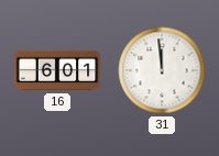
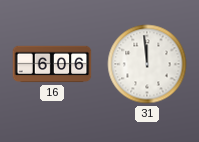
16: 6:01 -> 6:06
